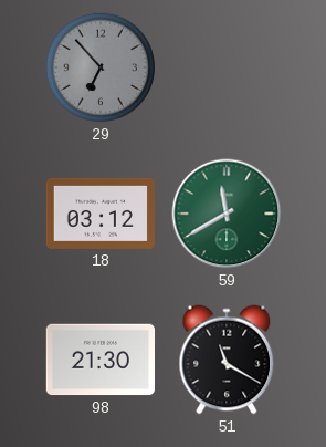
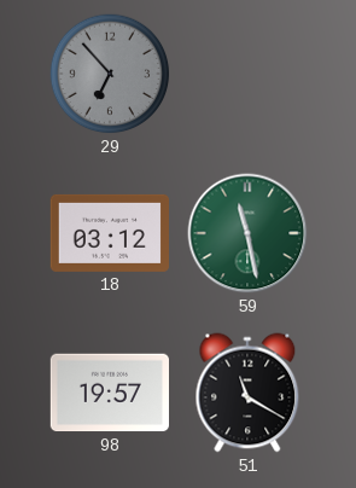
59: 11:40 -> 11:28
98: 21:30 -> 19:57
